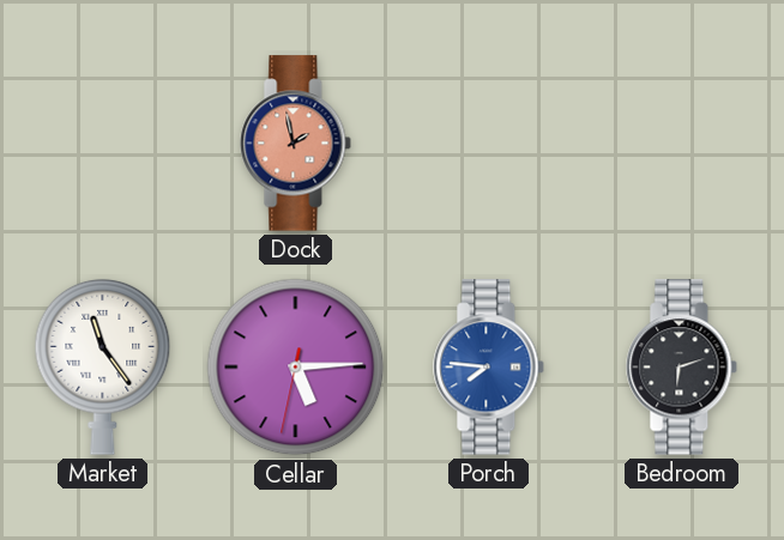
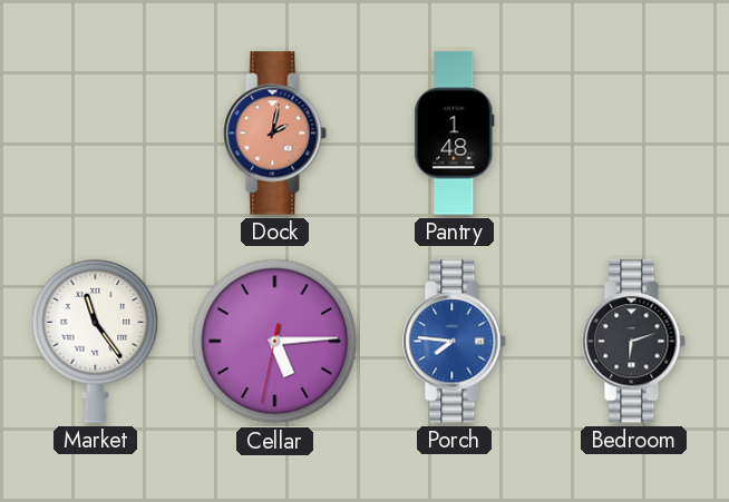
Dock: 1:58 -> 2:02
Pantry: none -> 1:48
